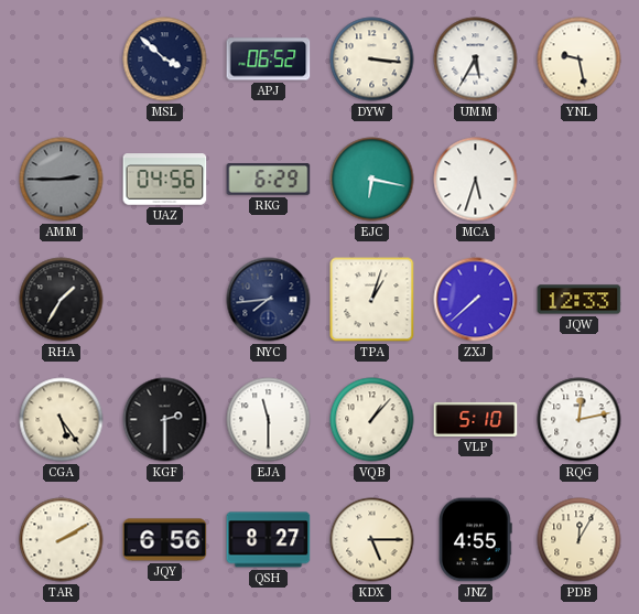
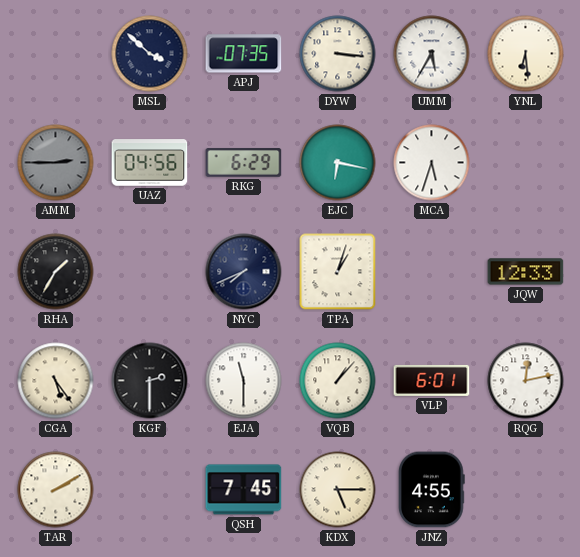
APJ: 06:52 -> 07:35
YNL: 9:28 -> 6:29
NYC: 7:44 -> 7:41
ZXJ: 7:38 -> none
VLP: 5:10 -> 6:01
JQY: 6:56 -> none
QSH: 8:27 -> 7:45
PDB: 12:05 -> none
